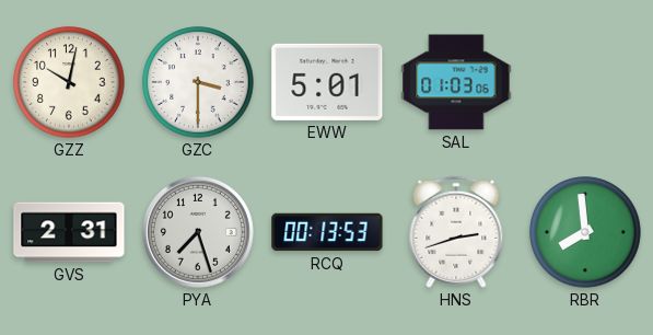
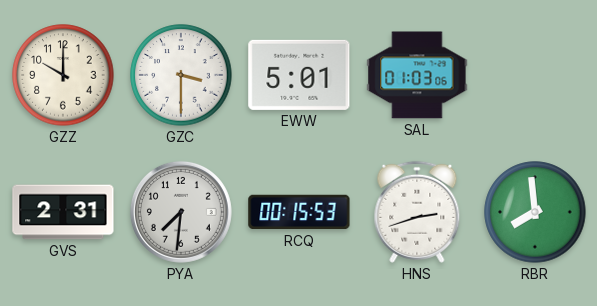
GZZ: 10:02 -> 10:00
PYA: 7:27 -> 7:31
RCQ: 00:13 -> 00:15
